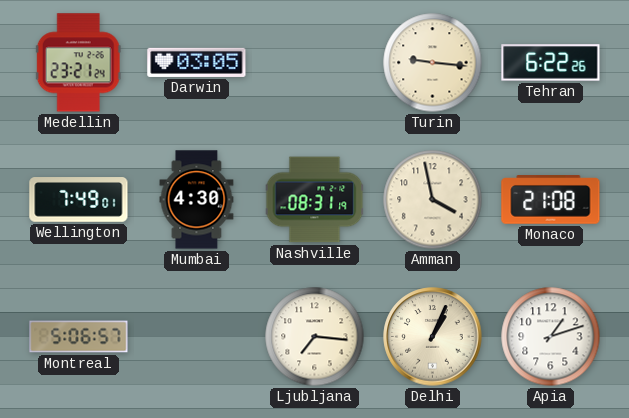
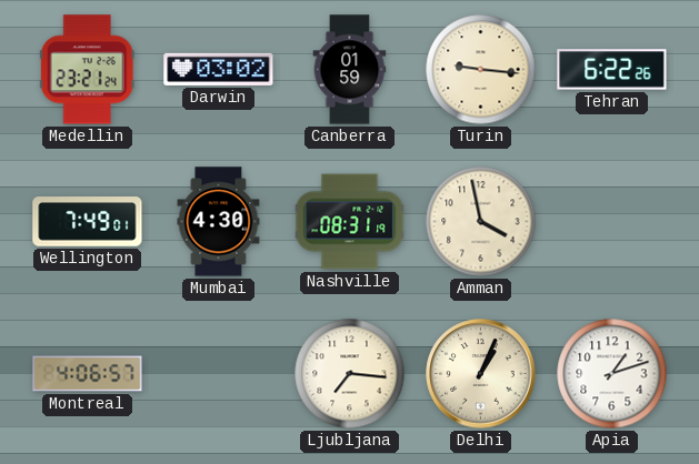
Darwin: 03:05 -> 03:02
Canberra: none -> 01:59
Monaco: 21:08 -> none
Montreal: 5:06 -> 4:06
